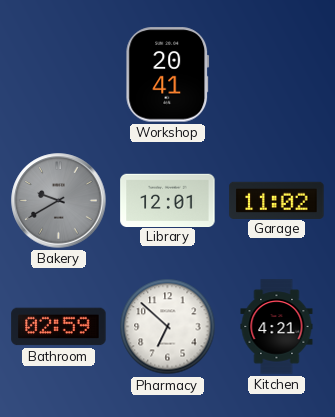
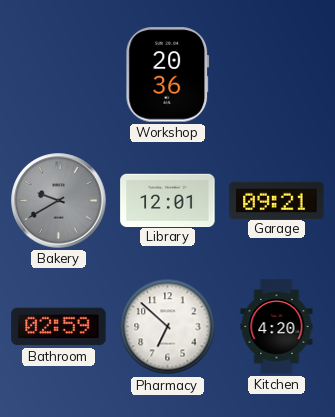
Workshop: 20:41 -> 20:36
Garage: 11:02 -> 09:21
Kitchen: 4:21 -> 4:20
